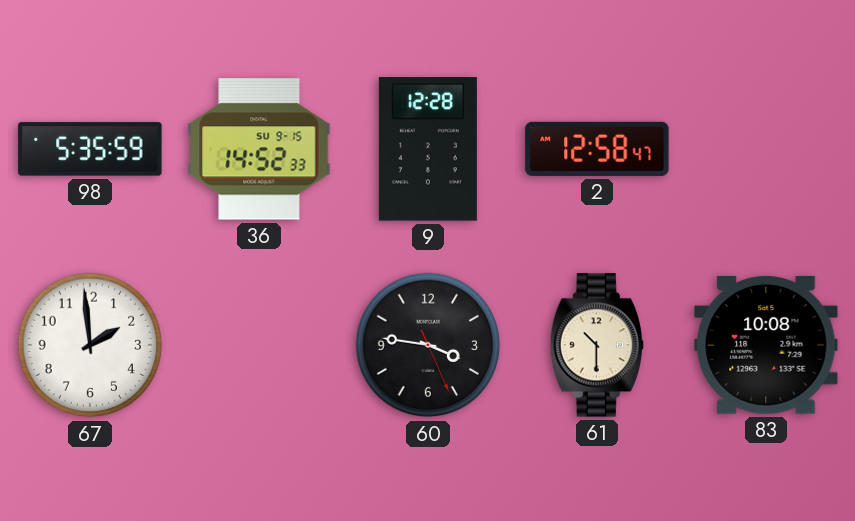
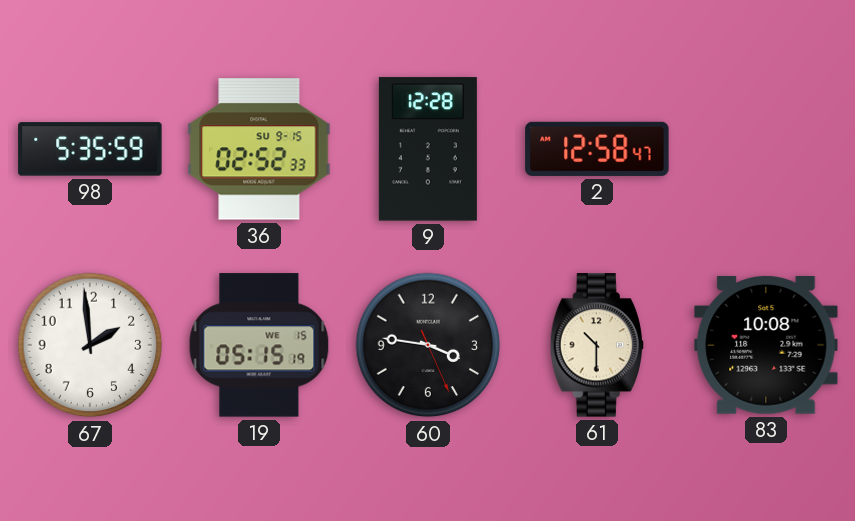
36: 14:52 -> 02:52
19: none -> 05:15
